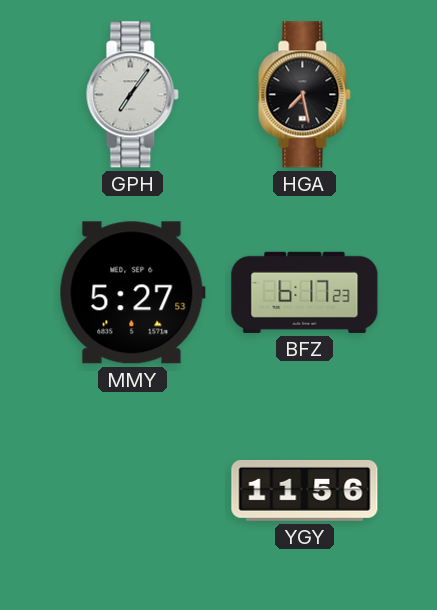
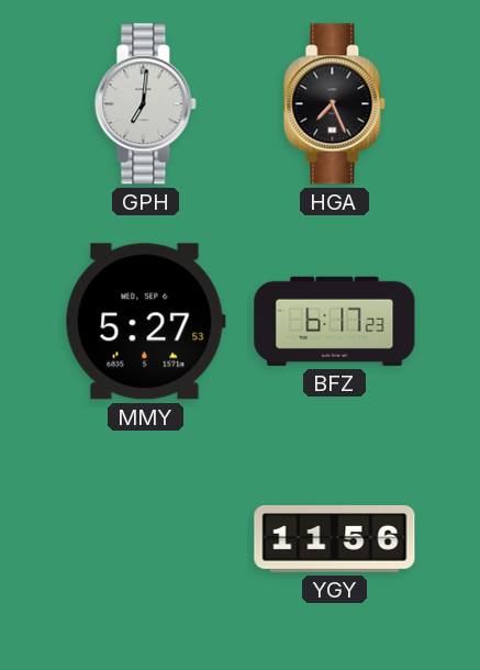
GPH: 7:06 -> 7:01
HGA: 7:28 -> 7:26
